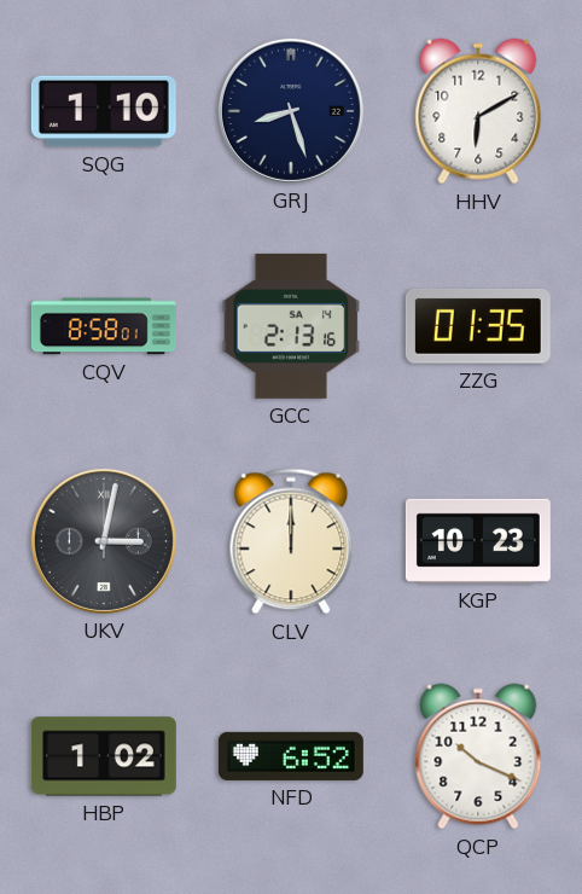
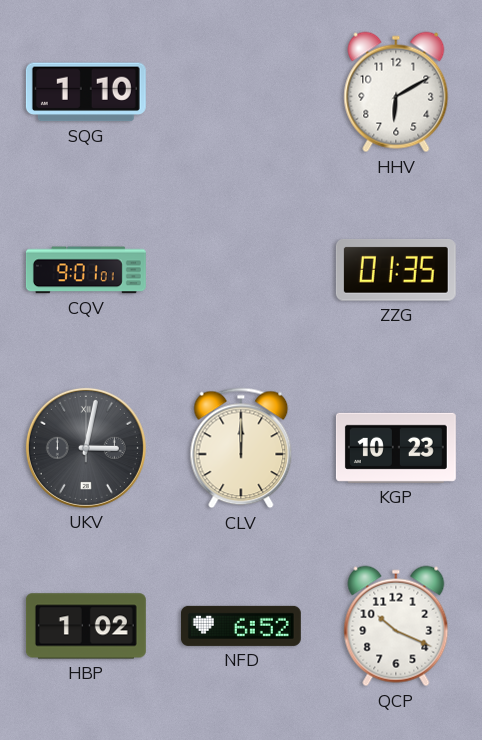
GRJ: 8:27 -> none
CQV: 8:58 -> 9:01
GCC: 2:13 -> none
